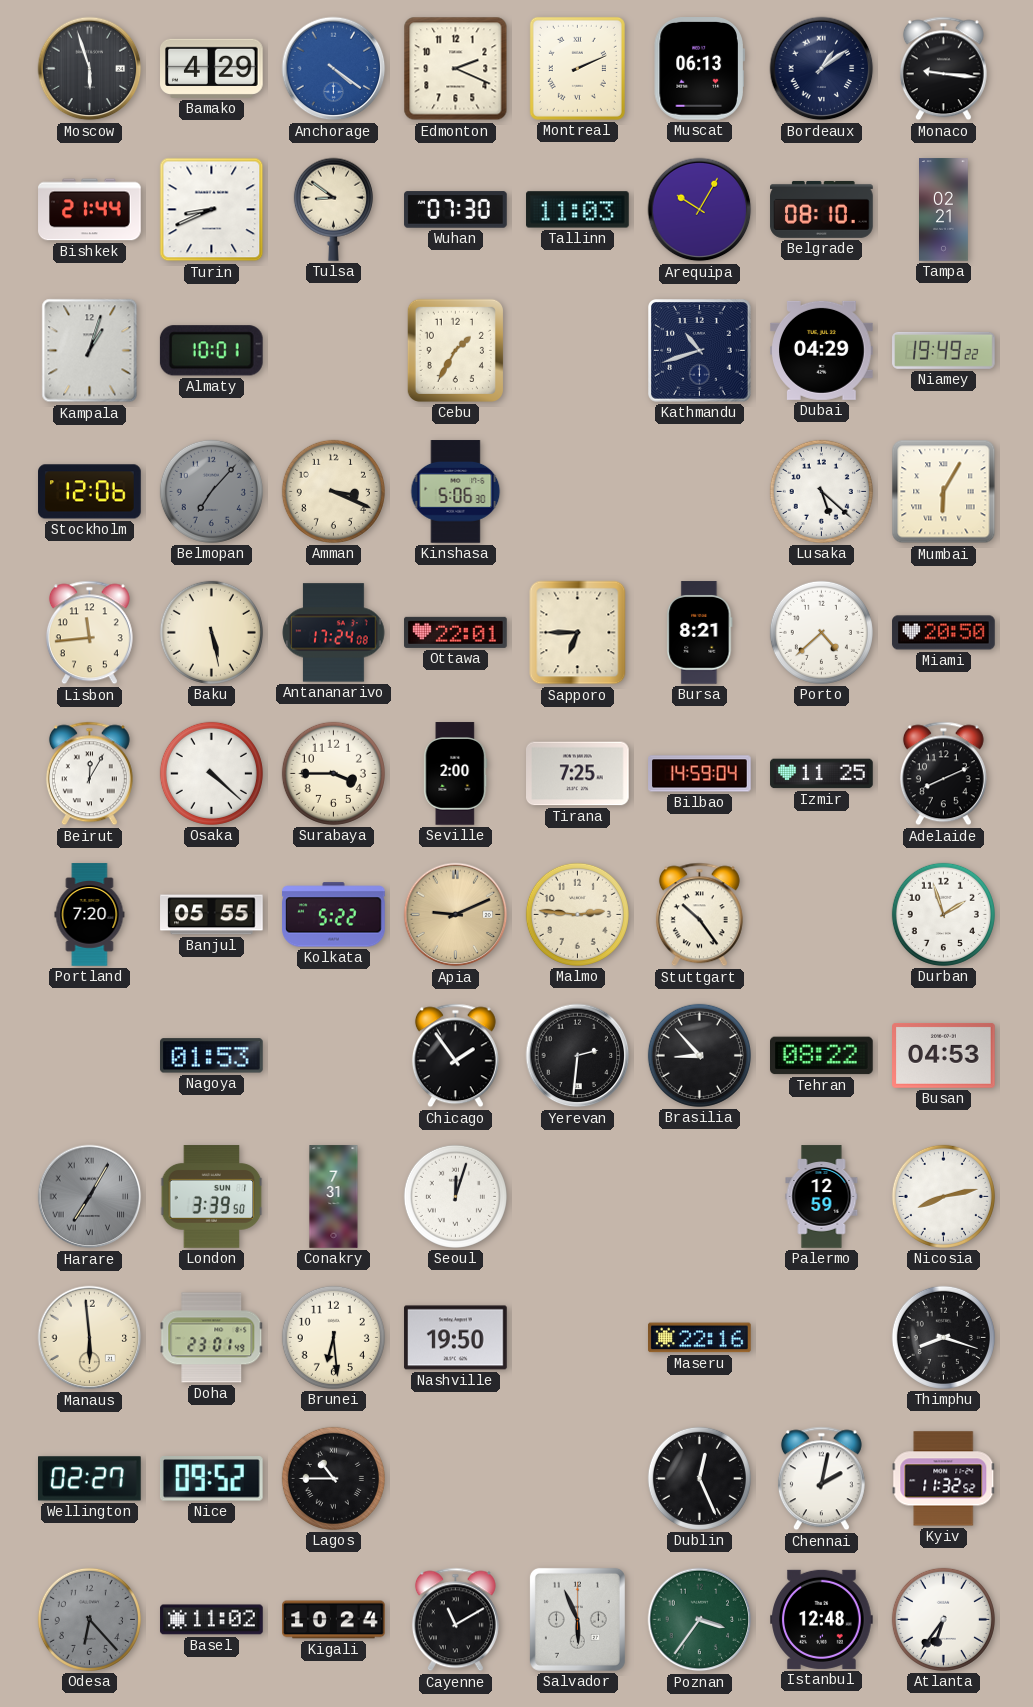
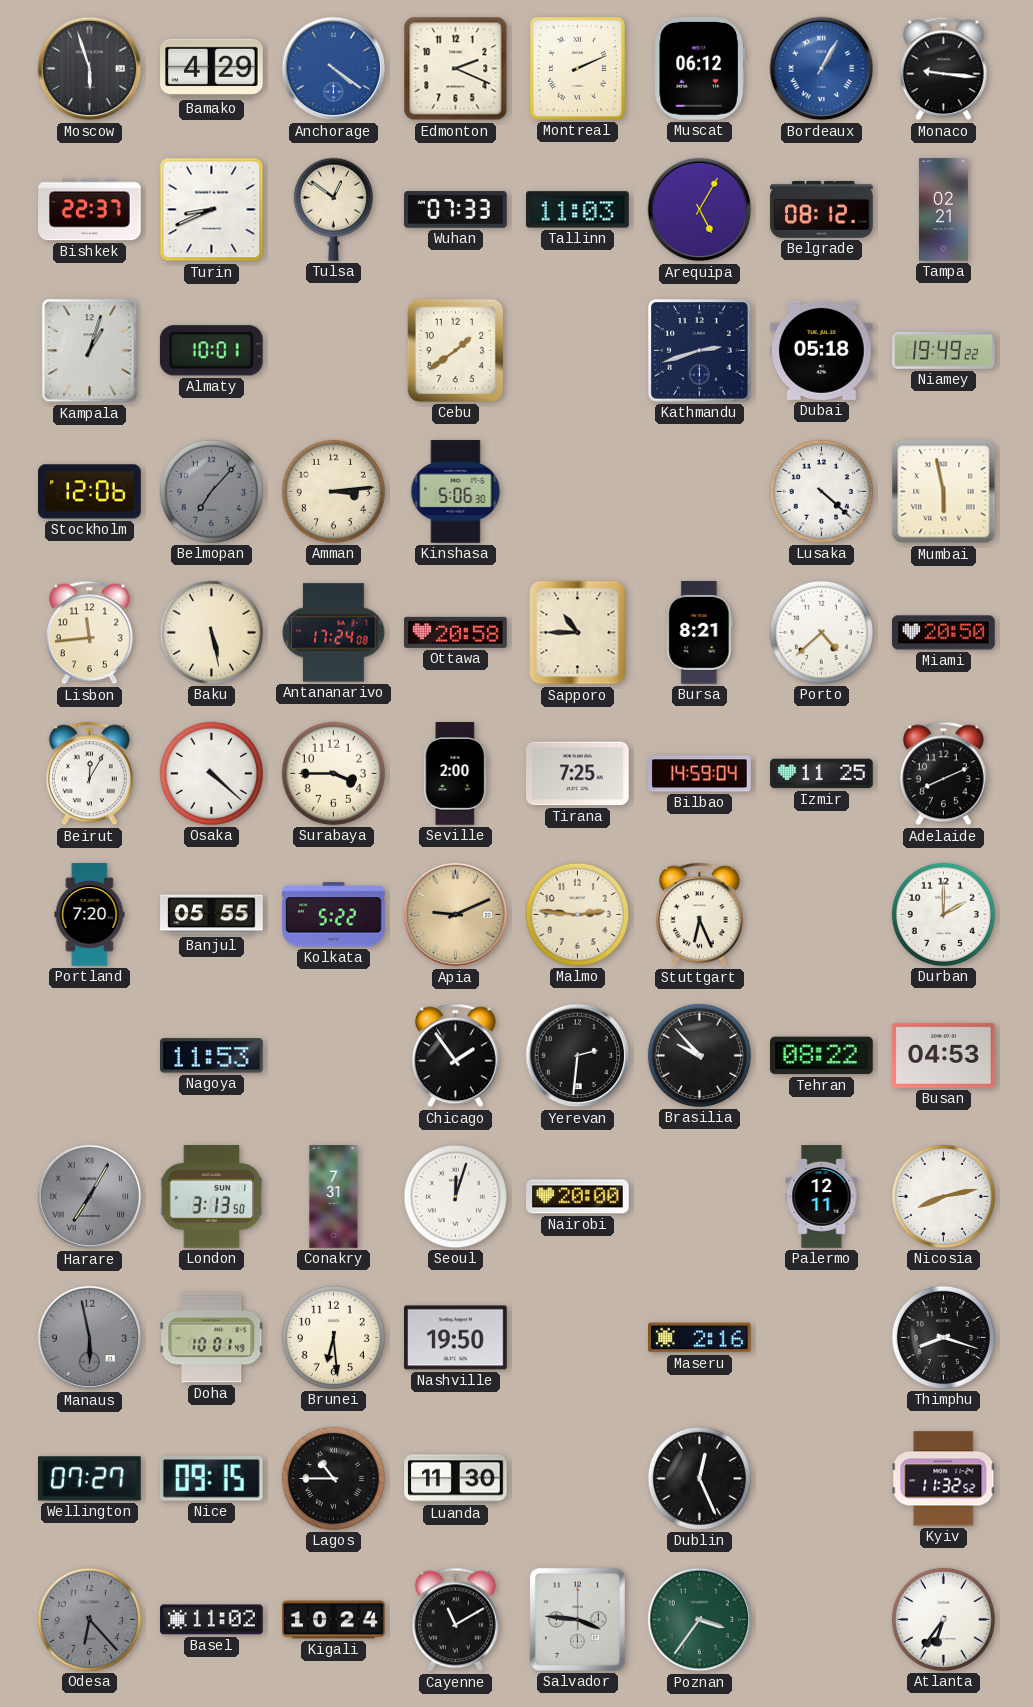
Muscat: 06:13 -> 06:12
Bordeaux: 1:09 -> 1:05
Bordeaux dial: navy -> blue
Bishkek: 21:44 -> 22:37
Tulsa: 8:51 -> 12:51
Wuhan: 07:30 -> 07:33
Arequipa: 10:05 -> 5:05
Belgrade: 08:10 -> 08:12
Cebu: 1:35 -> 1:39
Kathmandu: 10:42 -> 2:42
Dubai: 04:29 -> 05:18
Amman: 3:19 -> 3:14
Lusaka: 5:22 -> 4:22
Mumbai: 6:05 -> 5:58
Ottawa: 22:01 -> 20:58
Sapporo: 6:45 -> 10:45
Stuttgart: 10:24 -> 6:26
Durban: 1:57 -> 2:00
Nagoya: 01:53 -> 11:53
Brasilia: 8:53 -> 9:53
London: 3:39 -> 3:13
Nairobi: none -> 20:00
Palermo: 12:59 -> 12:11
Manaus: 5:59 -> 5:58
Manaus dial: cream -> grey
Doha: 23:01 -> 10:01
Maseru: 22:16 -> 2:16
Wellington: 02:27 -> 07:27
Nice: 09:52 -> 09:15
Luanda: none -> 11:30
Chennai: 2:02 -> none
Salvador: 5:56 -> 3:46
Istanbul: 12:48 -> none
